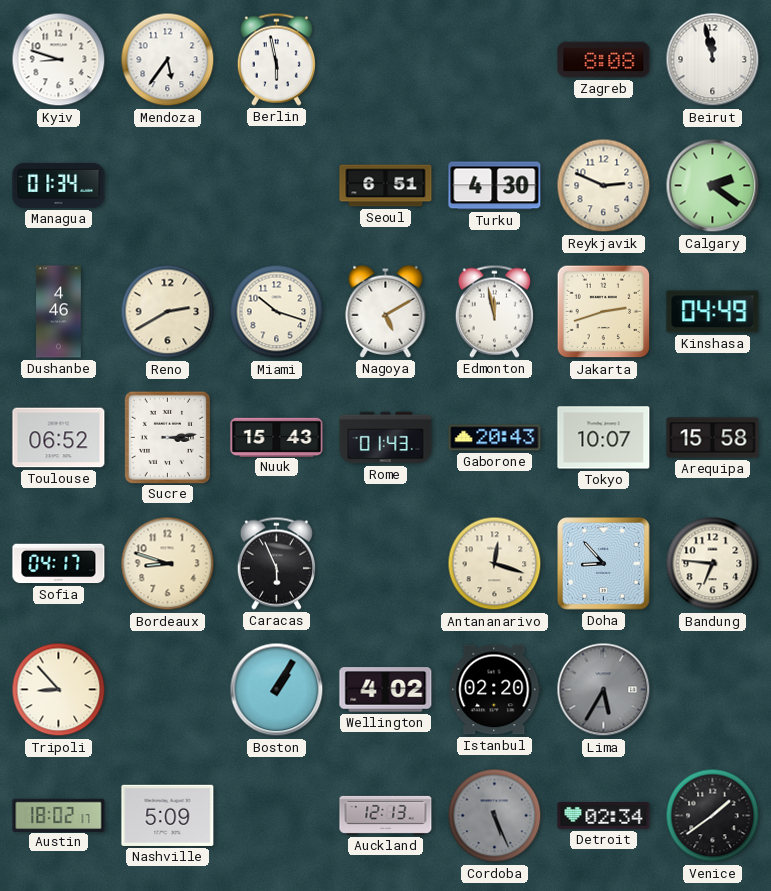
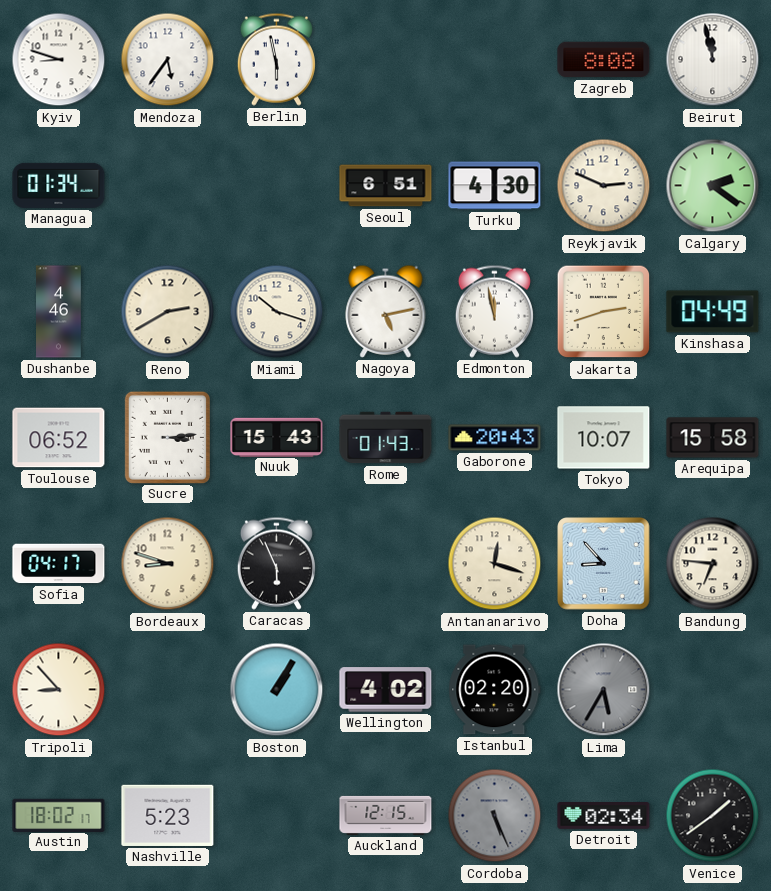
Nagoya: 5:10 -> 5:13
Nashville: 5:09 -> 5:23
Auckland: 12:13 -> 12:15
